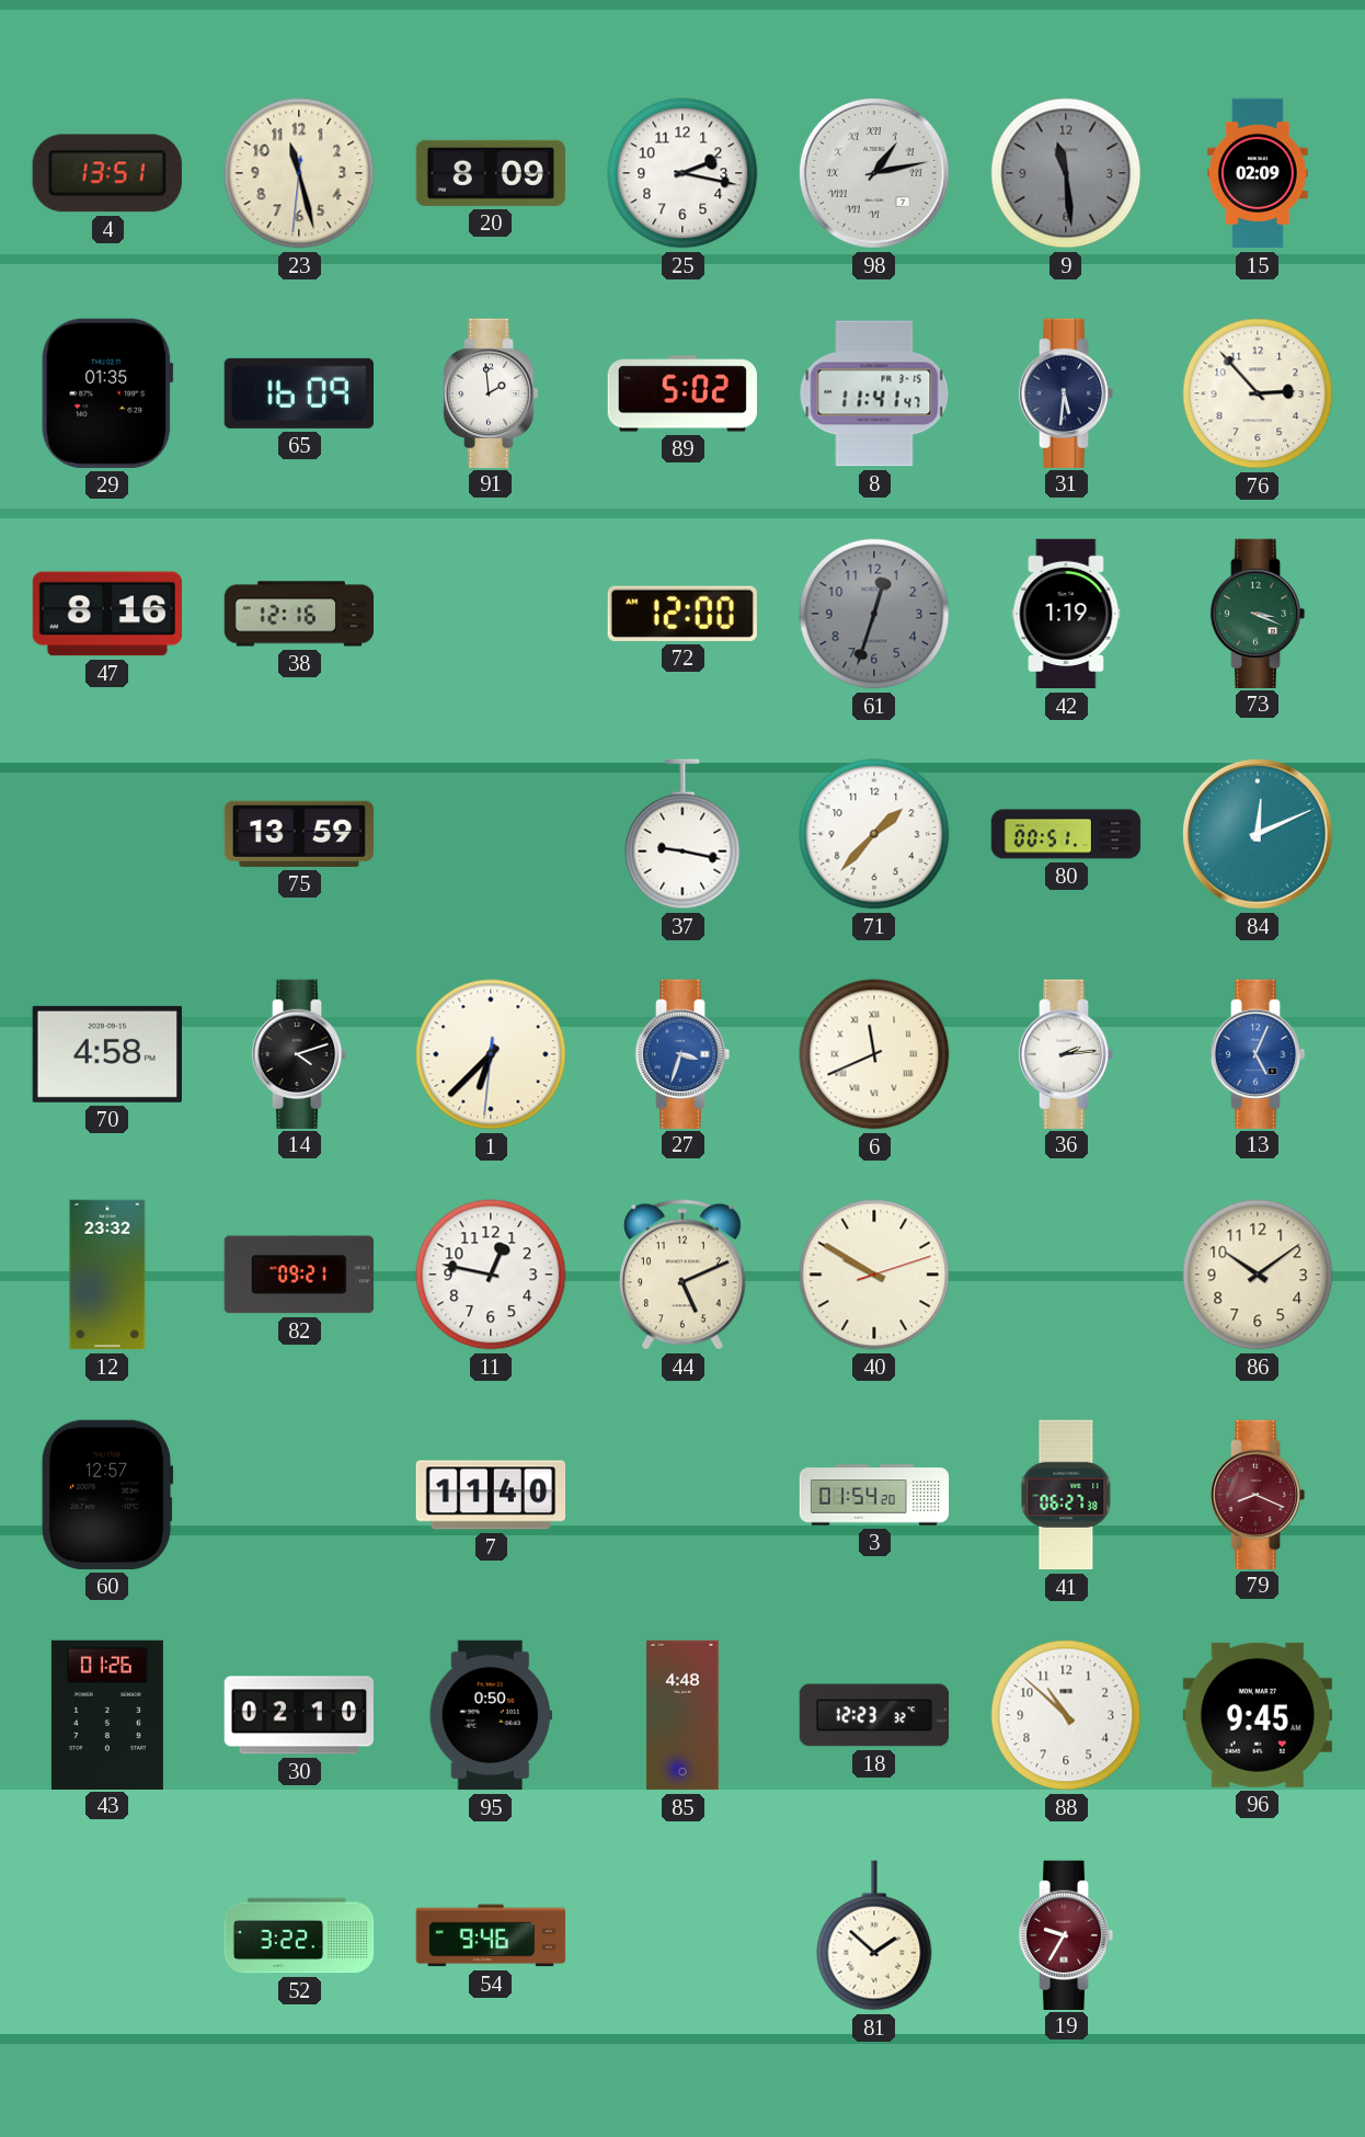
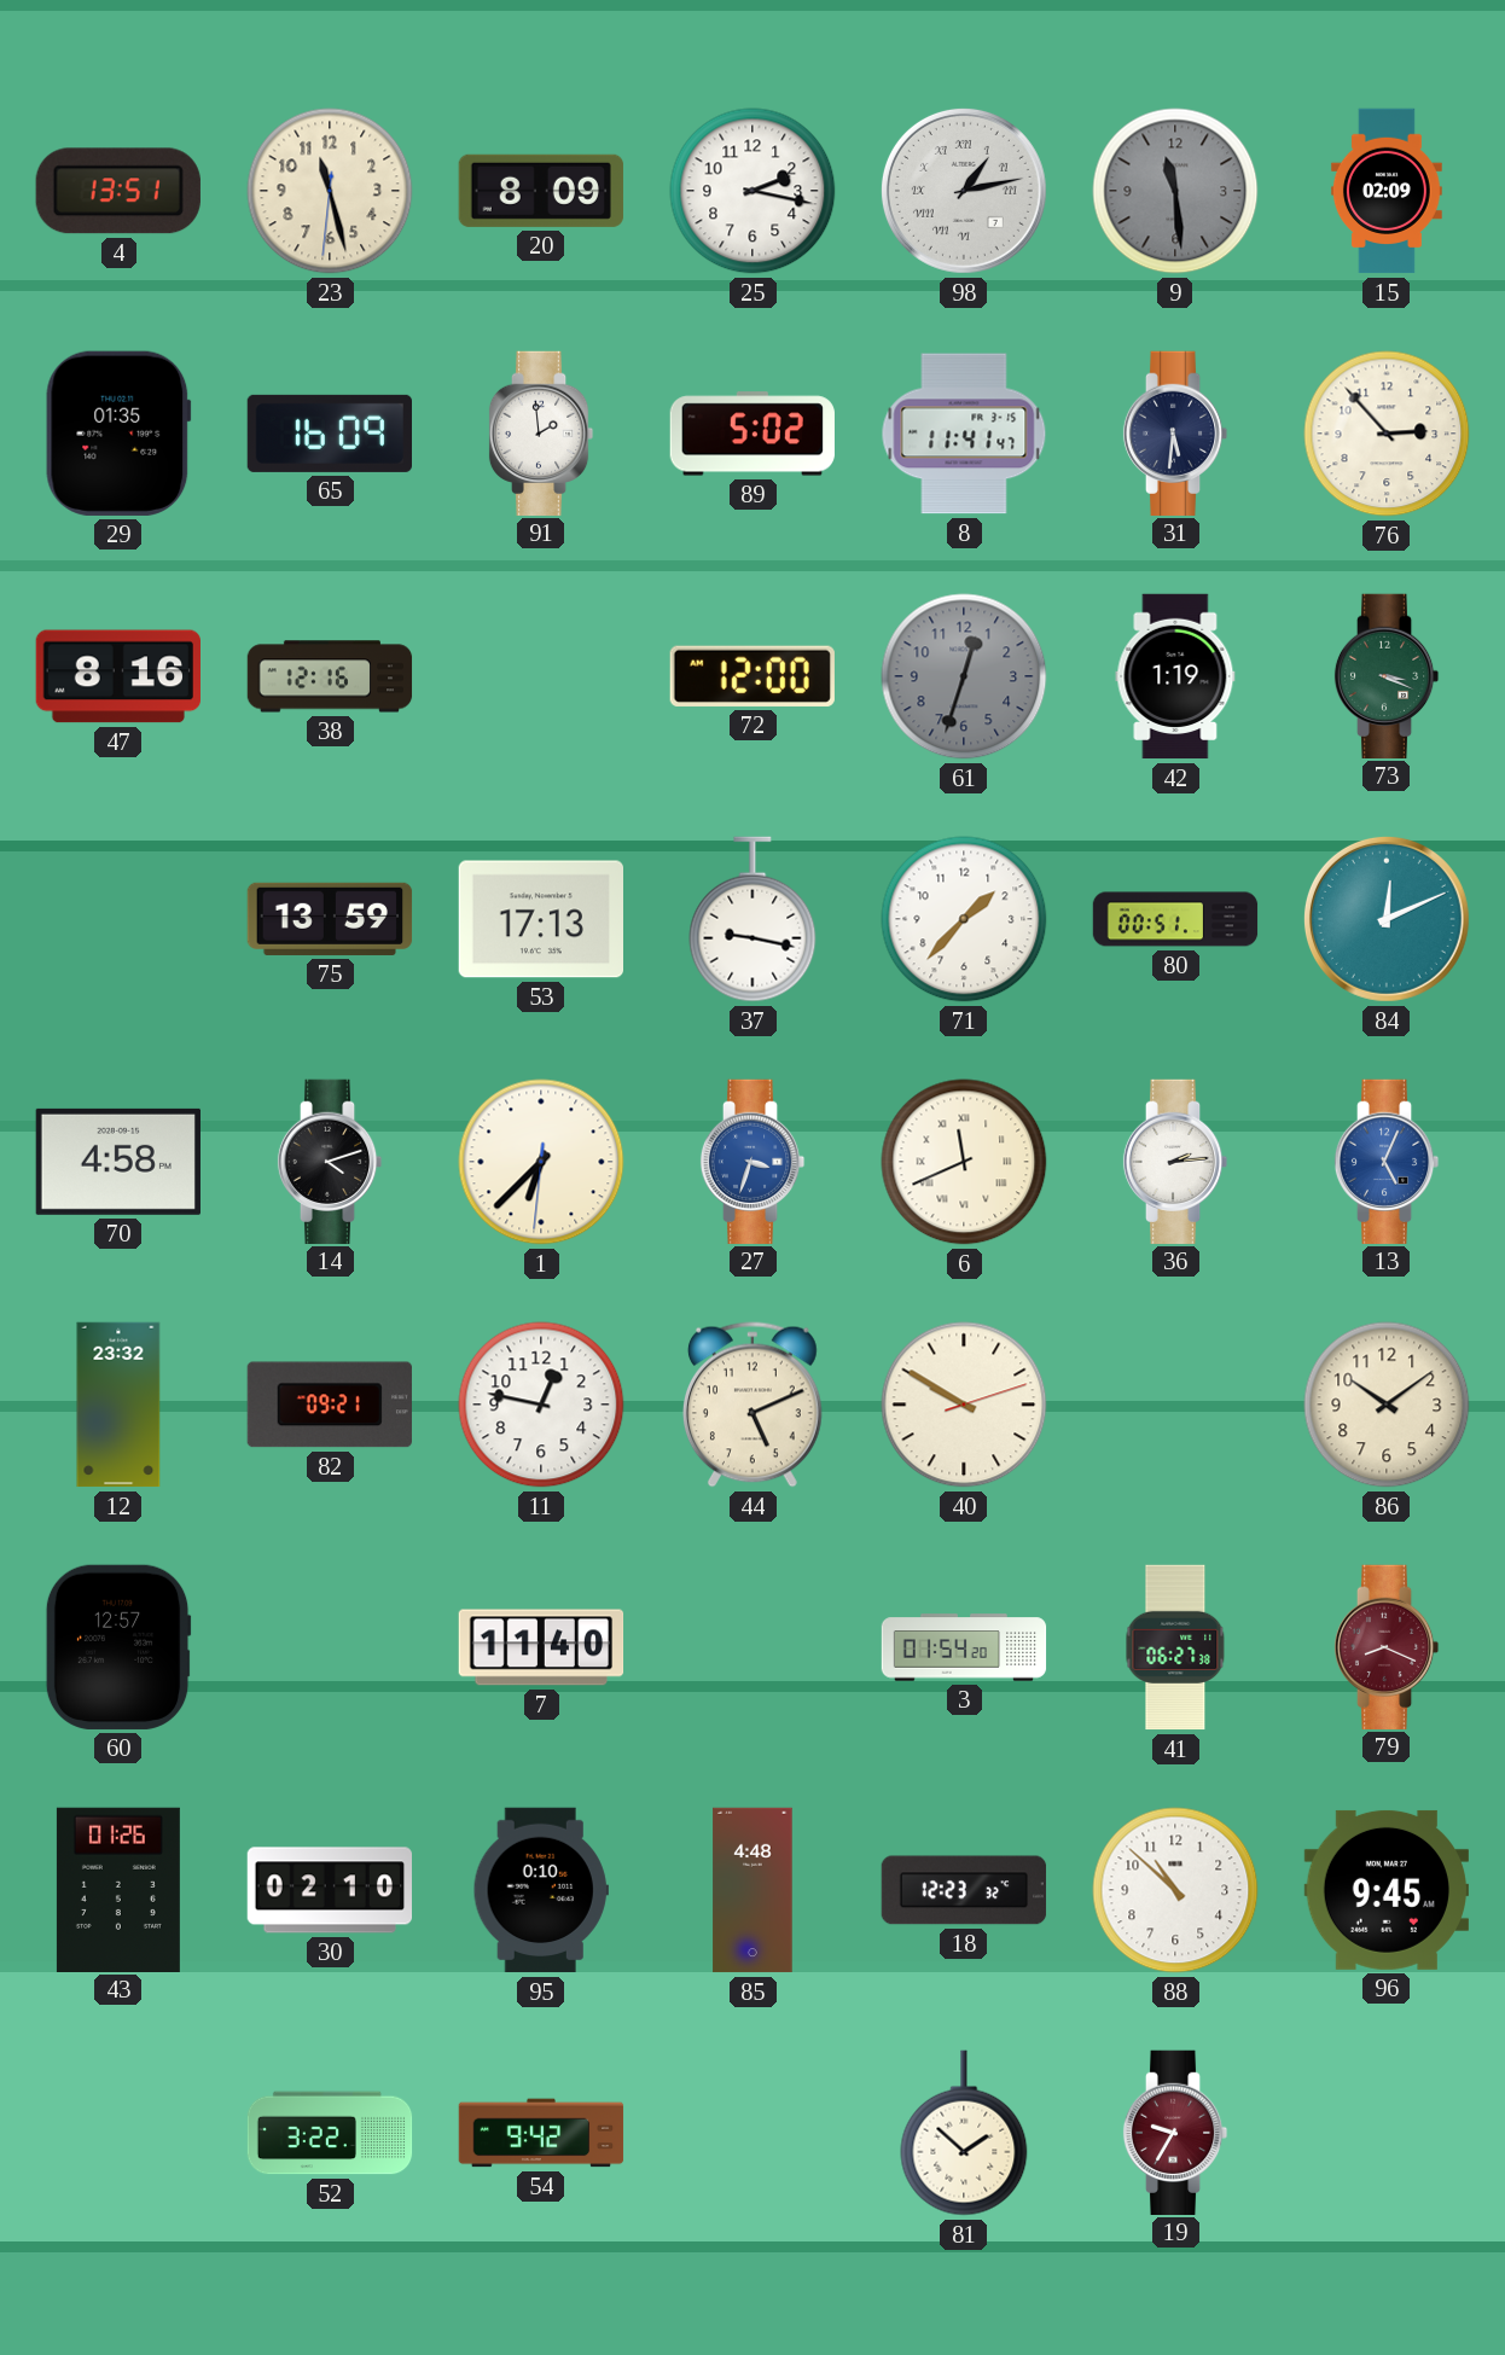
53: none -> 17:13
95: 0:50 -> 0:10
54: 9:46 -> 9:42
